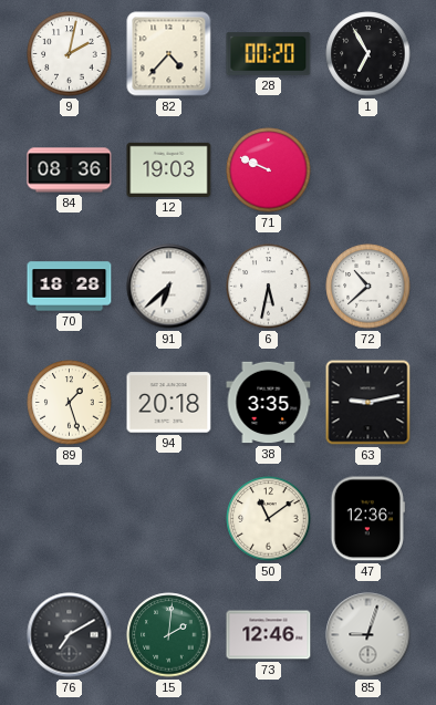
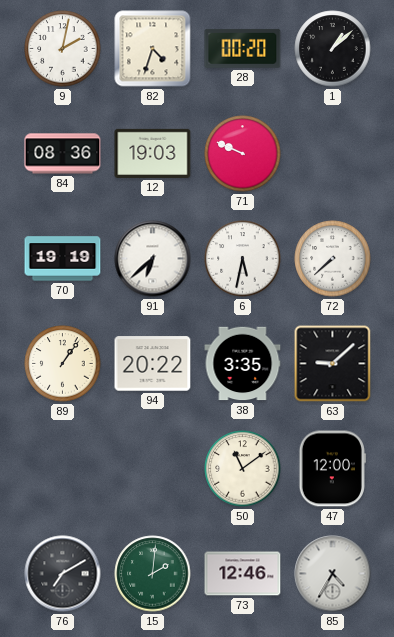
82: 4:37 -> 4:33
1: 6:55 -> 1:08
70: 18:28 -> 19:19
72: 10:38 -> 7:38
89: 1:27 -> 1:06
94: 20:18 -> 20:22
63: 9:13 -> 9:08
47: 12:36 -> 12:00
85: 9:03 -> 4:35
